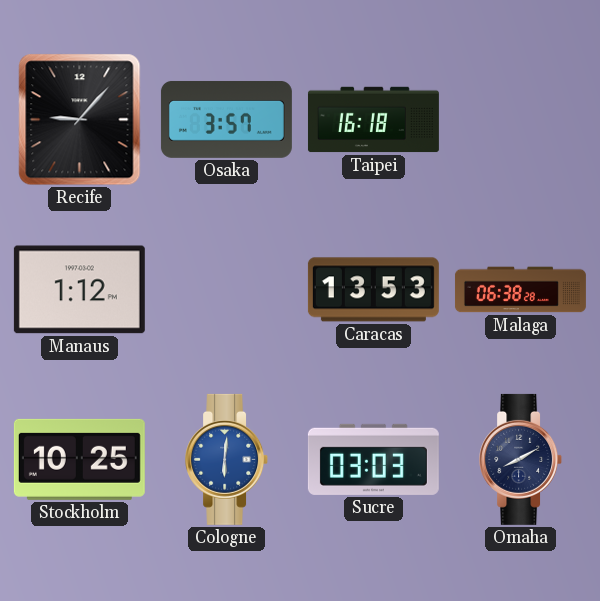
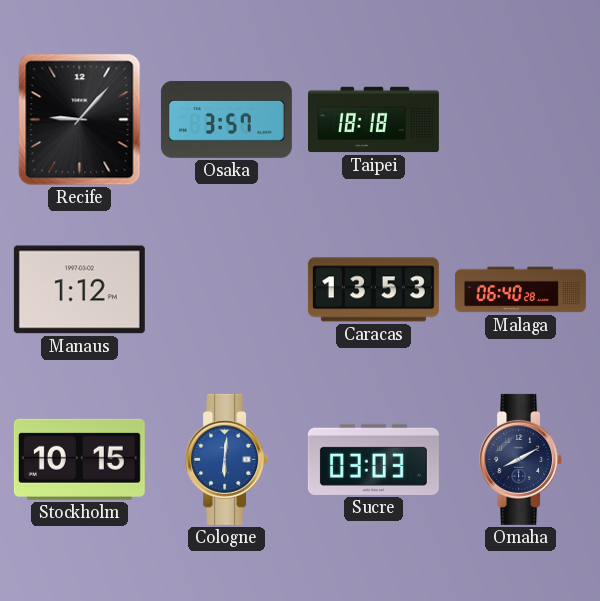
Taipei: 16:18 -> 18:18
Malaga: 06:38 -> 06:40
Stockholm: 10:25 -> 10:15
